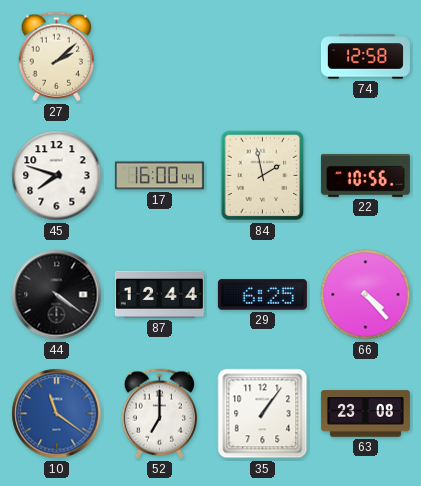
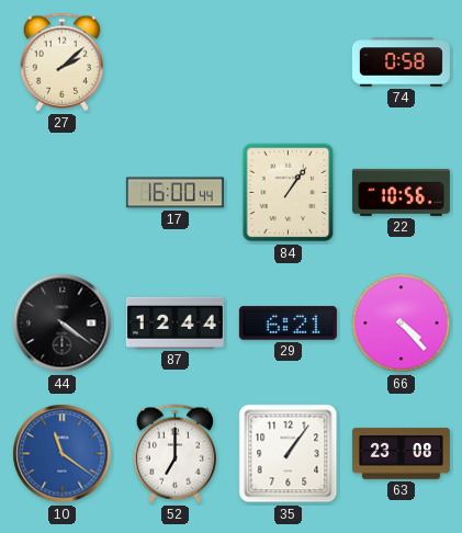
74: 12:58 -> 0:58
45: 7:48 -> none
84: 1:58 -> 1:06
29: 6:25 -> 6:21
